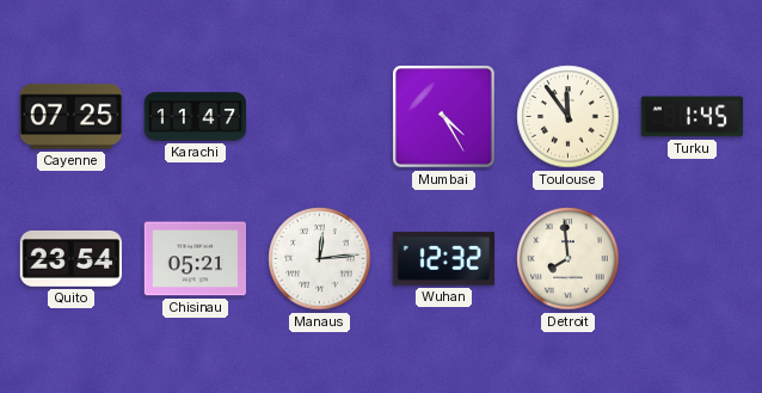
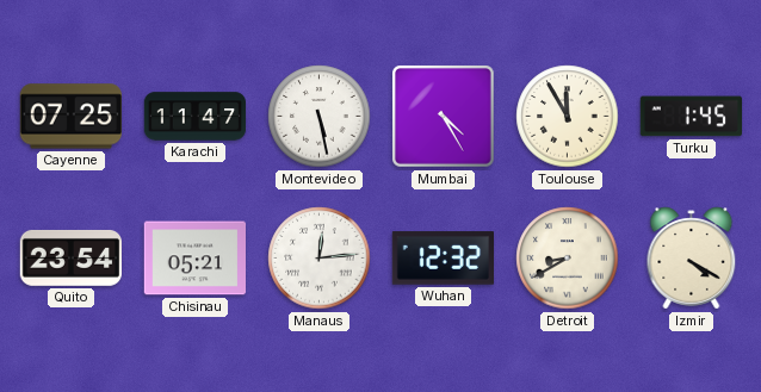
Montevideo: none -> 5:28
Toulouse: 11:54 -> 11:55
Detroit: 7:59 -> 8:40
Izmir: none -> 4:20
